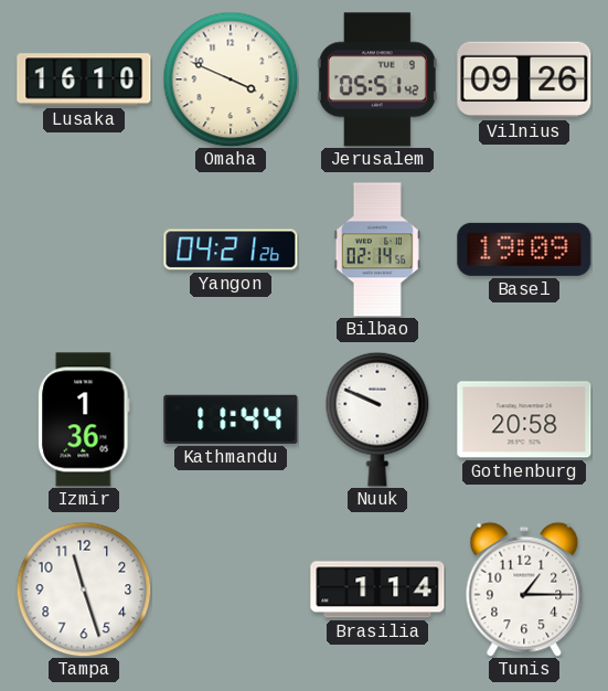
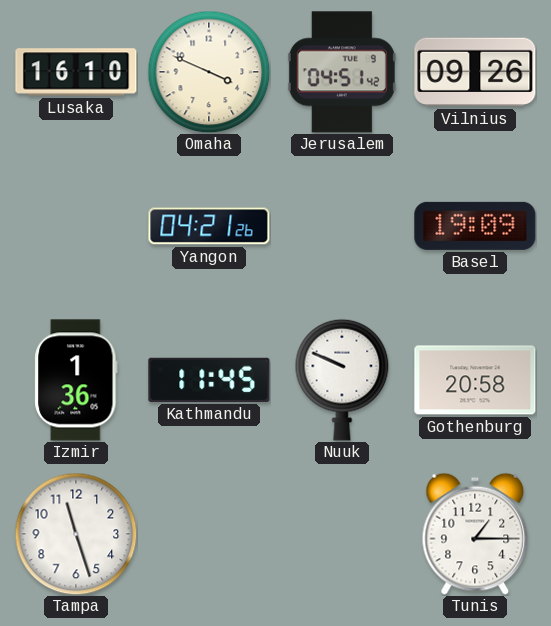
Jerusalem: 05:51 -> 04:51
Bilbao: 02:14 -> none
Kathmandu: 11:44 -> 11:45
Brasilia: 1:14 -> none
